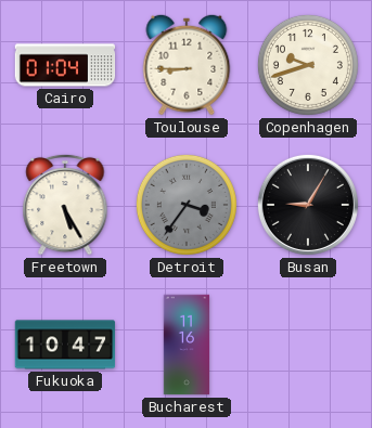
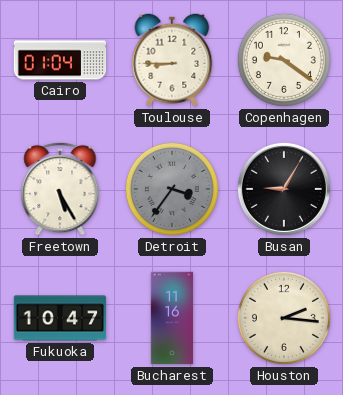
Copenhagen: 9:42 -> 9:21
Houston: none -> 2:16
